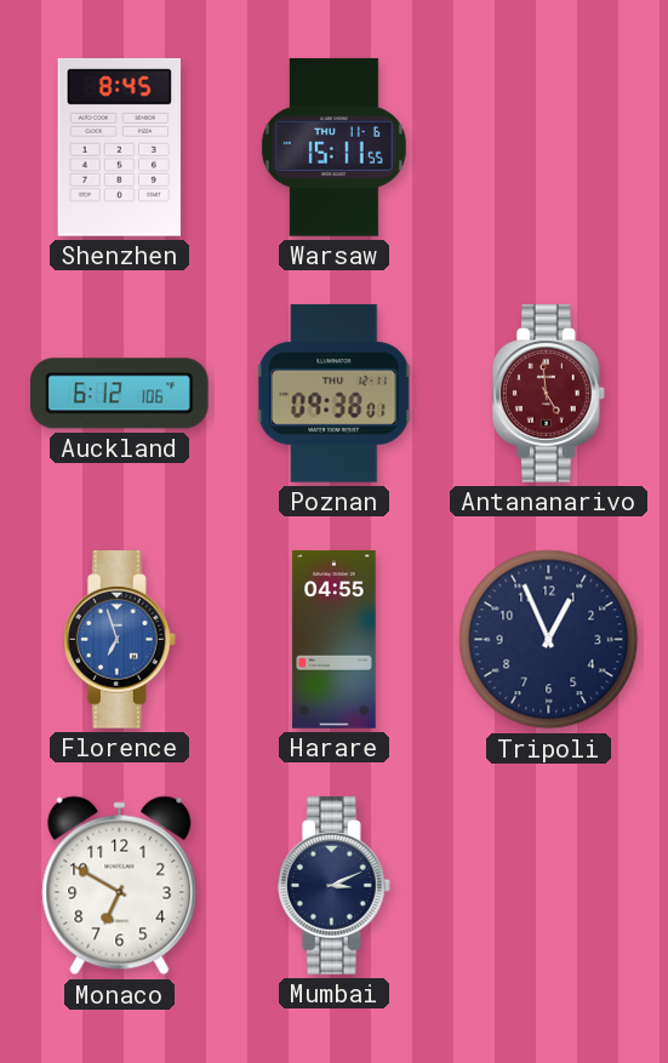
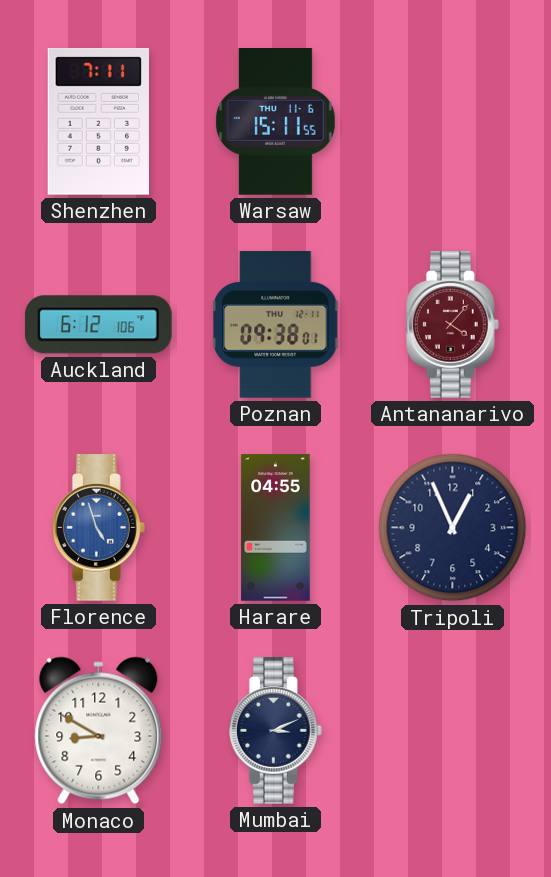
Shenzhen: 8:45 -> 7:11
Antananarivo: 4:59 -> 4:07
Florence: 6:57 -> 4:57
Monaco: 6:50 -> 8:50
